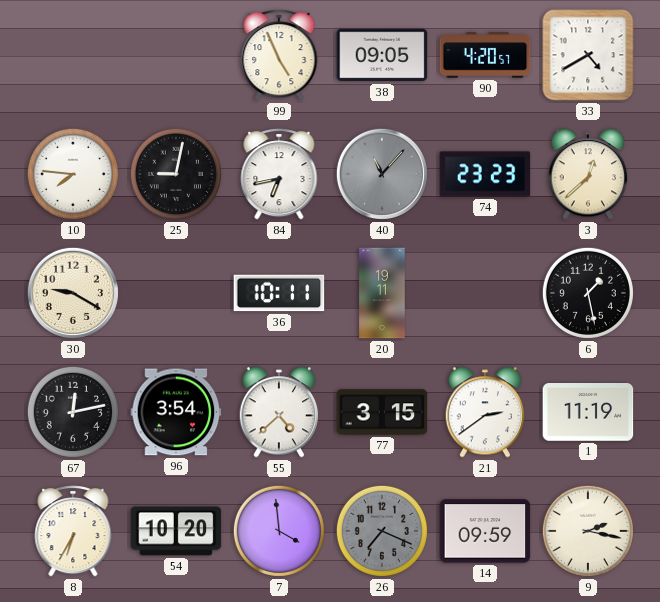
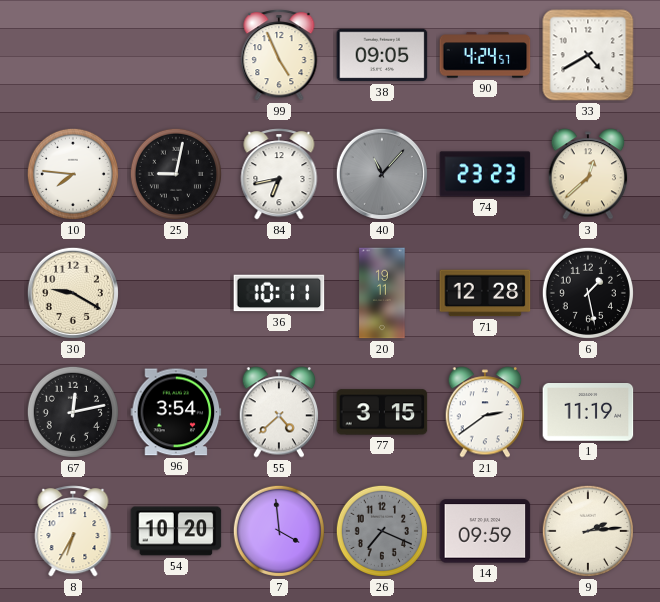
90: 4:20 -> 4:24
71: none -> 12:28
9: 2:17 -> 2:14
